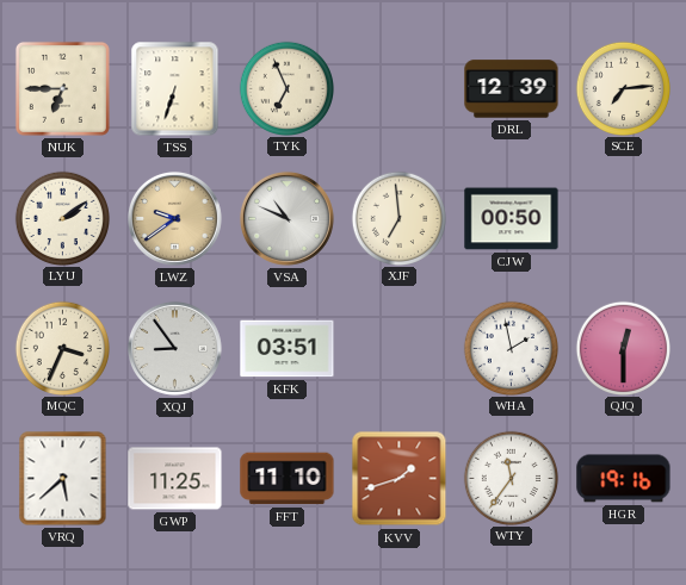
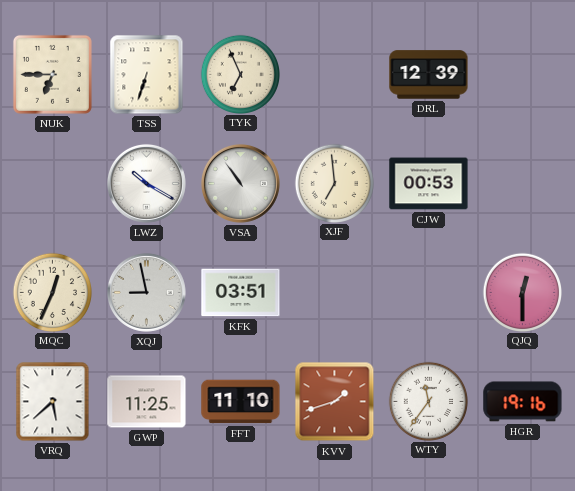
SCE: 7:14 -> none
LYU: 2:09 -> none
LWZ: 9:39 -> 10:20
LWZ dial: champagne -> white
VSA: 10:49 -> 10:54
CJW: 00:50 -> 00:53
MQC: 3:34 -> 12:34
XQJ: 8:54 -> 8:58
WHA: 1:58 -> none
